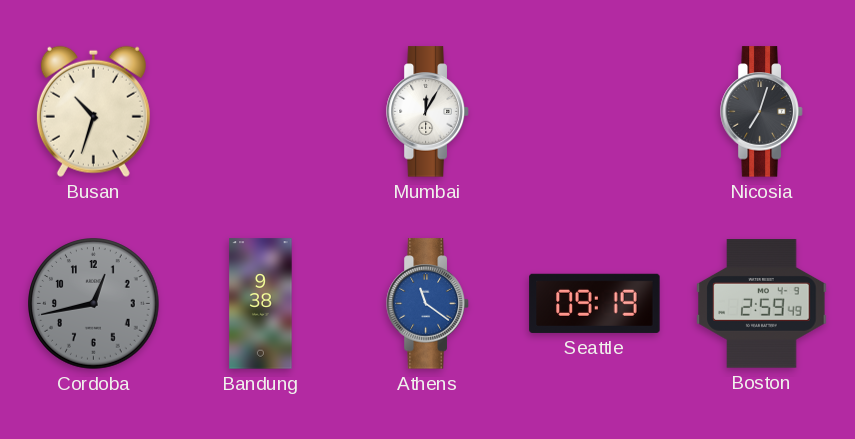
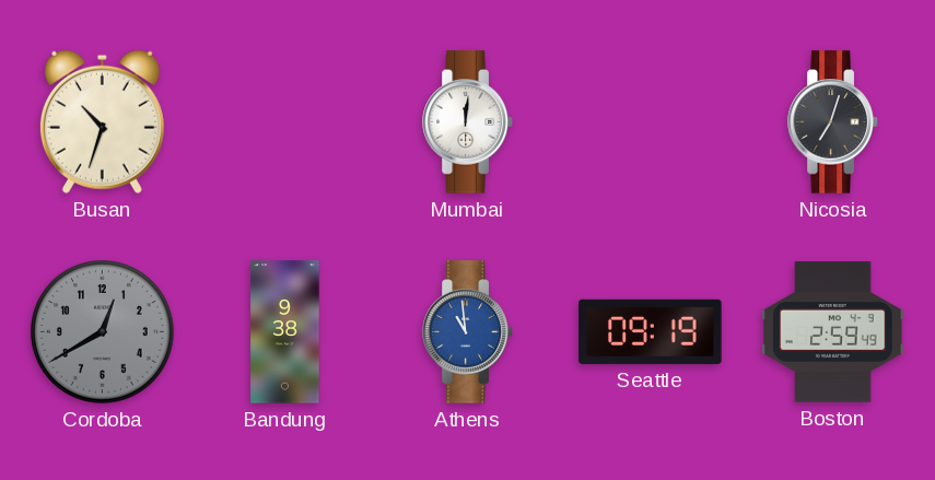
Mumbai: 12:05 -> 12:01
Cordoba: 12:43 -> 12:40
Athens: 11:21 -> 10:59
